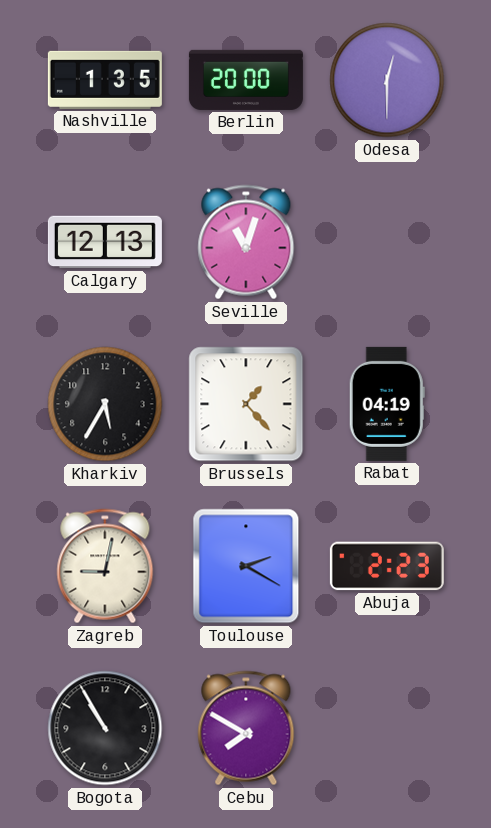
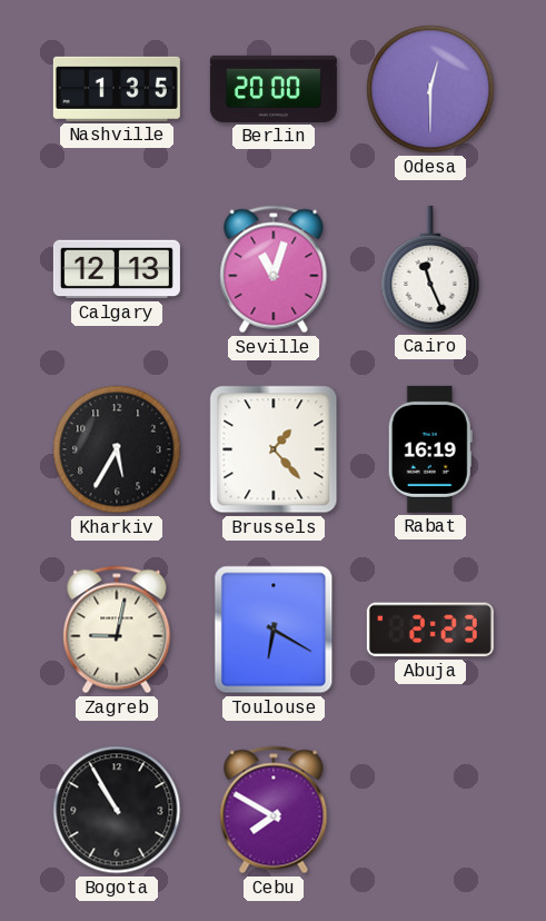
Cairo: none -> 11:26
Rabat: 04:19 -> 16:19
Toulouse: 2:20 -> 6:20
